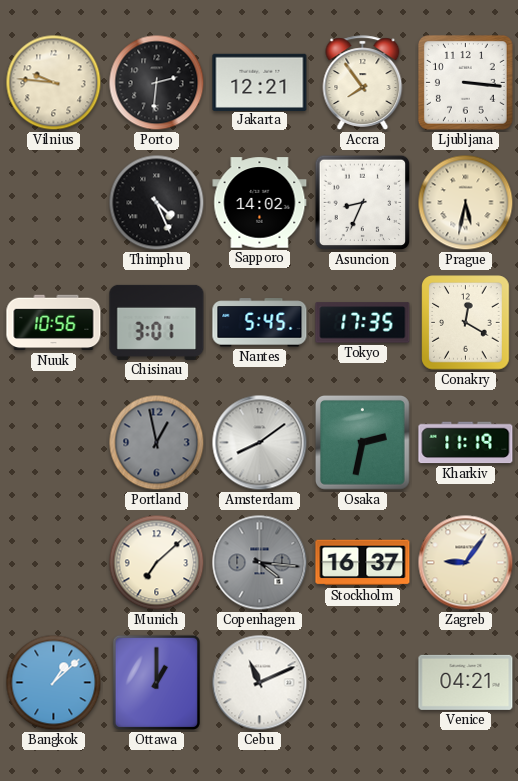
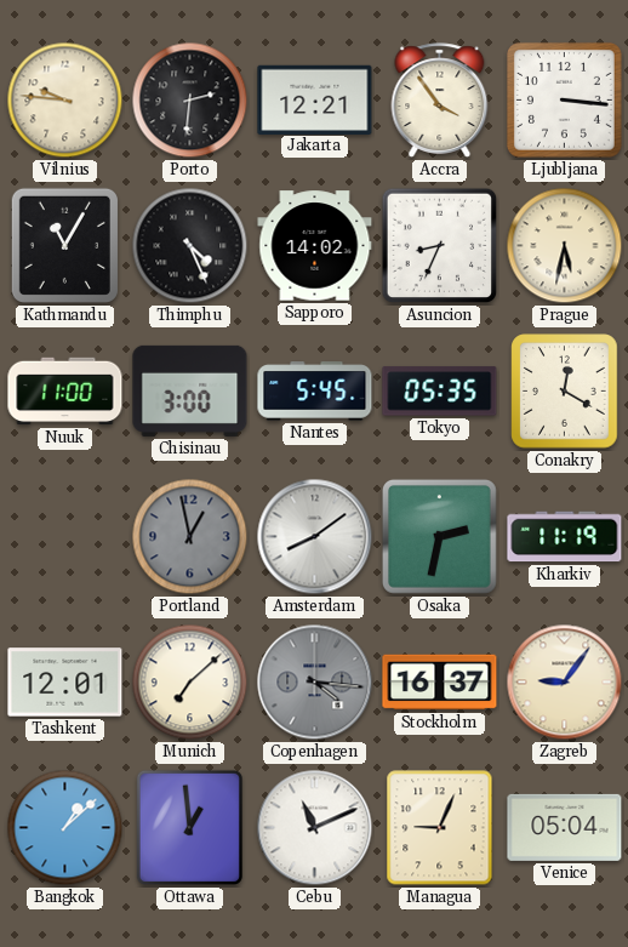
Accra: 7:54 -> 3:54
Kathmandu: none -> 11:05
Nuuk: 10:56 -> 11:00
Chisinau: 3:01 -> 3:00
Tokyo: 17:35 -> 05:35
Tashkent: none -> 12:01
Ottawa: 1:00 -> 12:59
Managua: none -> 9:04
Venice: 04:21 -> 05:04
